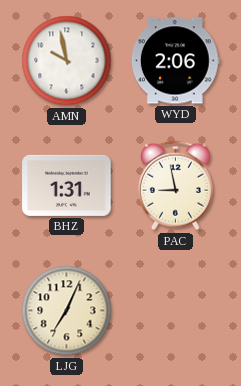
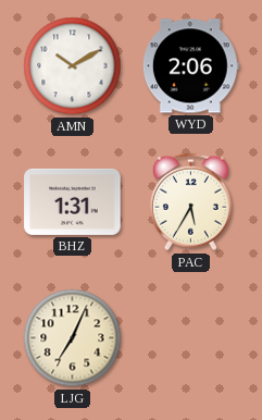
AMN: 9:58 -> 10:10
PAC: 8:58 -> 5:35
